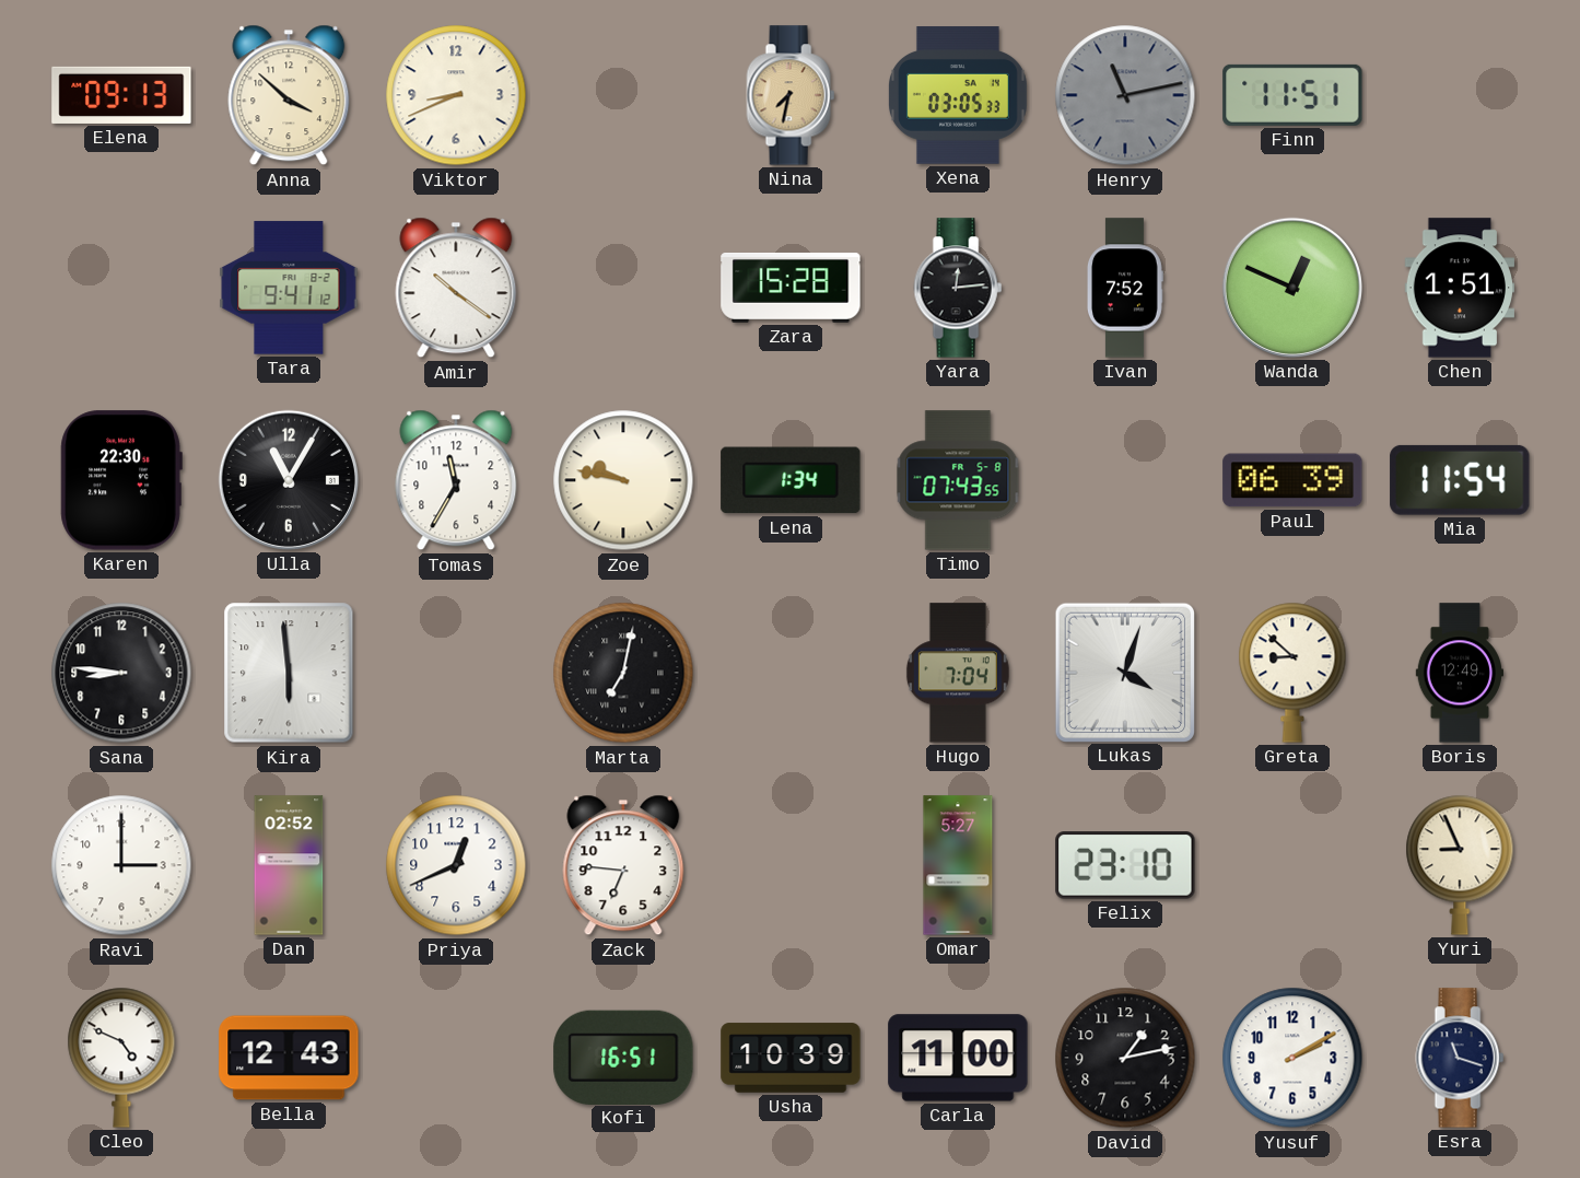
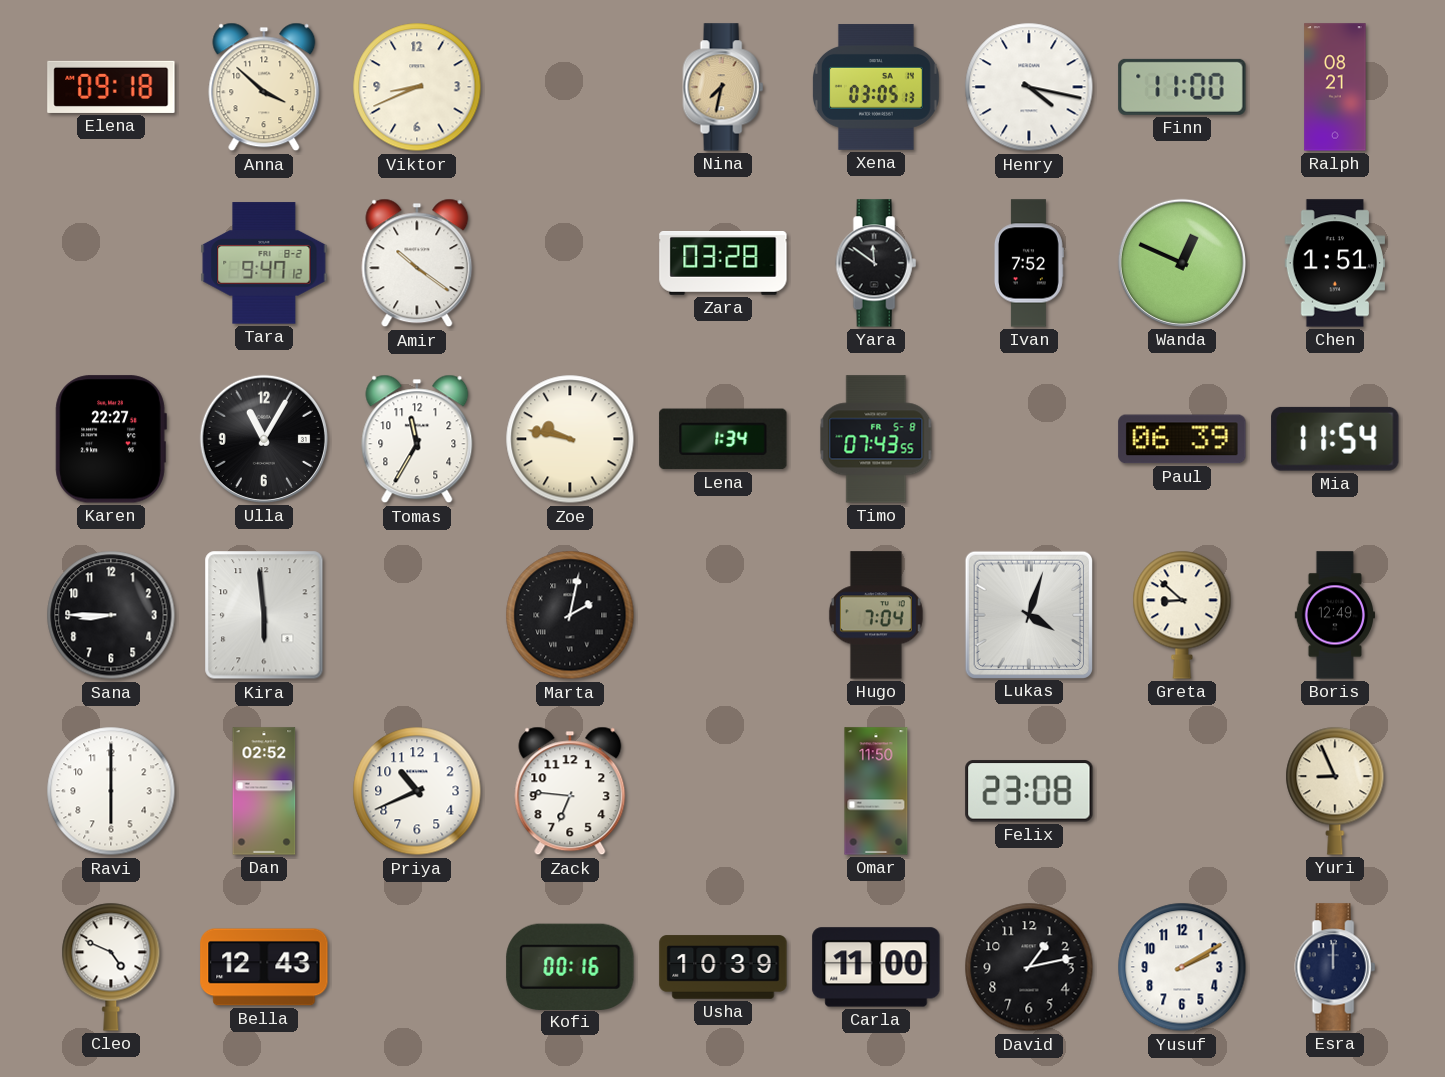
Elena: 09:13 -> 09:18
Xena: 03:05:33 -> 03:05:13
Henry: 11:13 -> 4:17
Henry dial: grey -> white
Finn: 11:51 -> 11:00
Ralph: none -> 08:21
Tara: 9:41 -> 9:47
Zara: 15:28 -> 03:28
Yara: 12:14 -> 11:51
Karen: 22:30 -> 22:27
Sana: 8:46 -> 8:45
Marta: 7:02 -> 2:02
Ravi: 3:00 -> 6:00
Priya: 12:41 -> 10:41
Omar: 5:27 -> 11:50
Felix: 23:10 -> 23:08
Kofi: 16:51 -> 00:16
Esra: 11:18 -> 12:00
